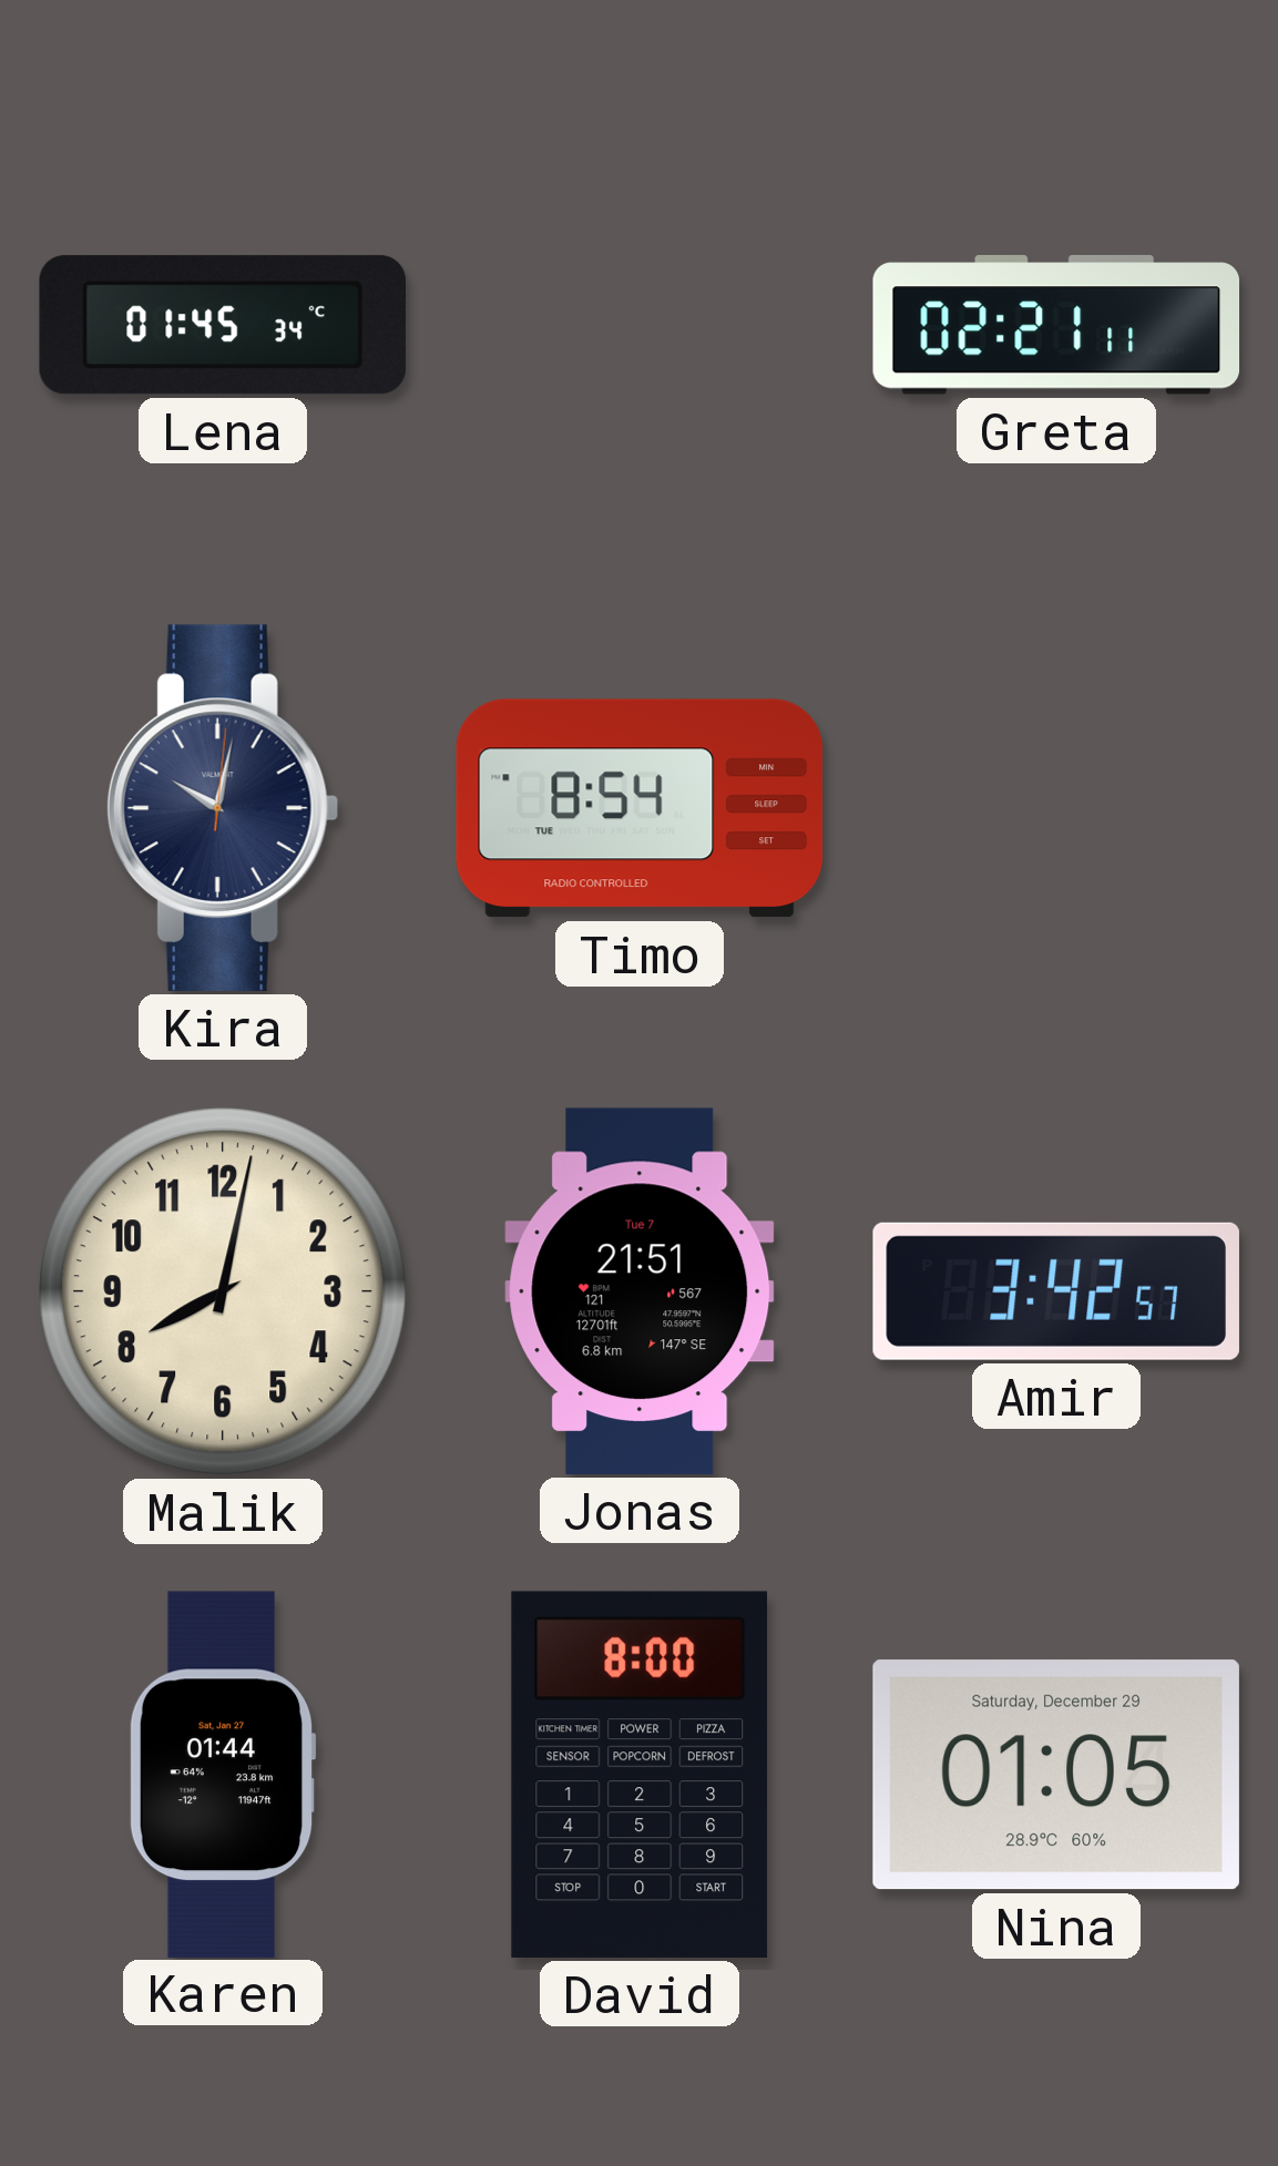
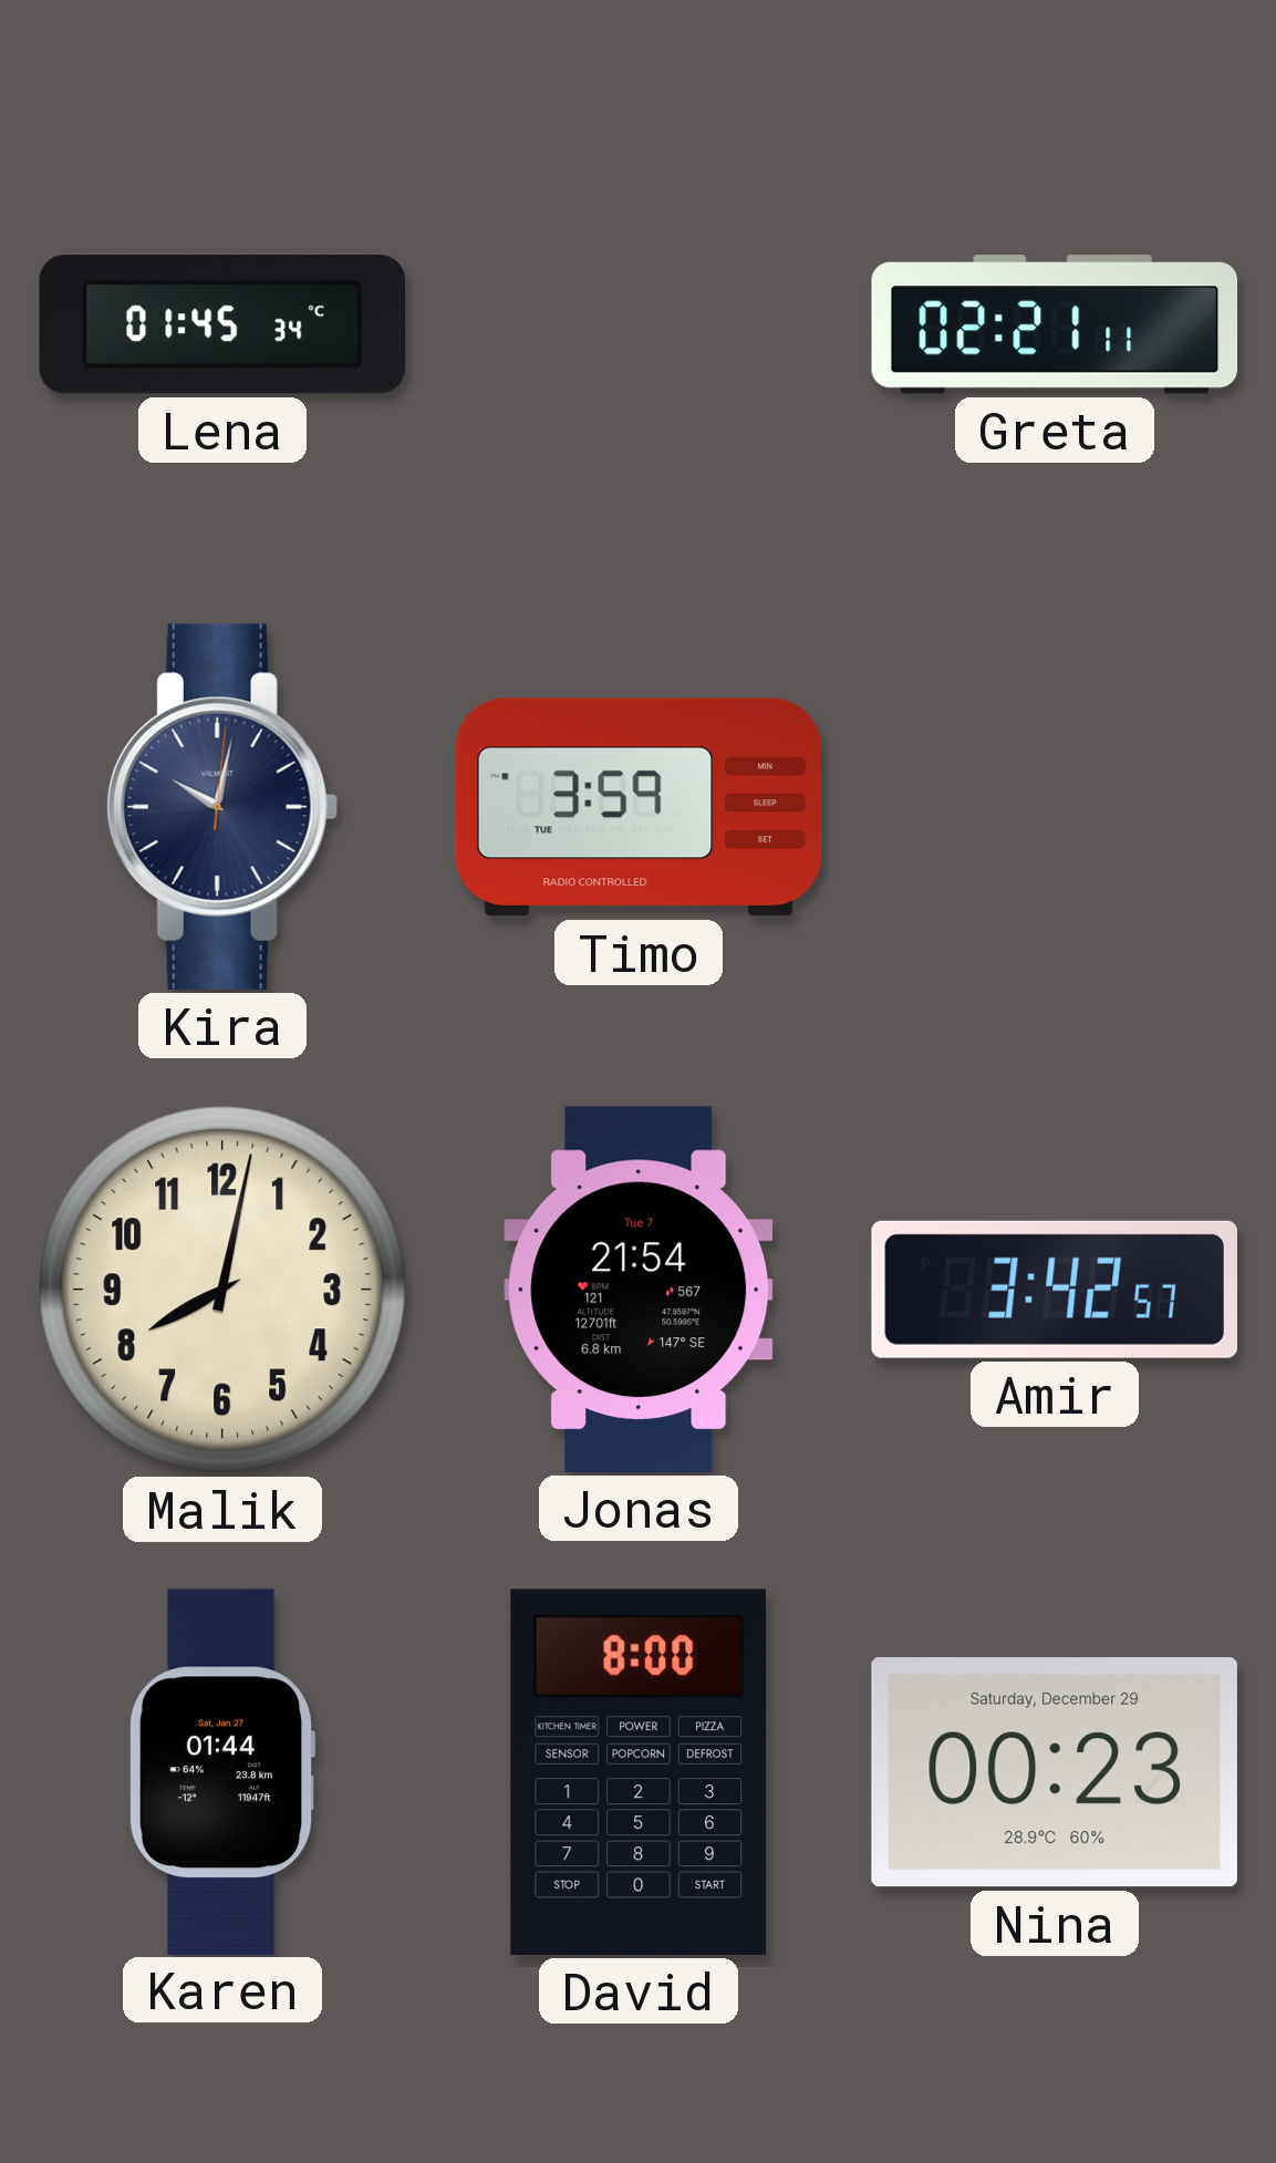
Timo: 8:54 -> 3:59
Jonas: 21:51 -> 21:54
Nina: 01:05 -> 00:23
